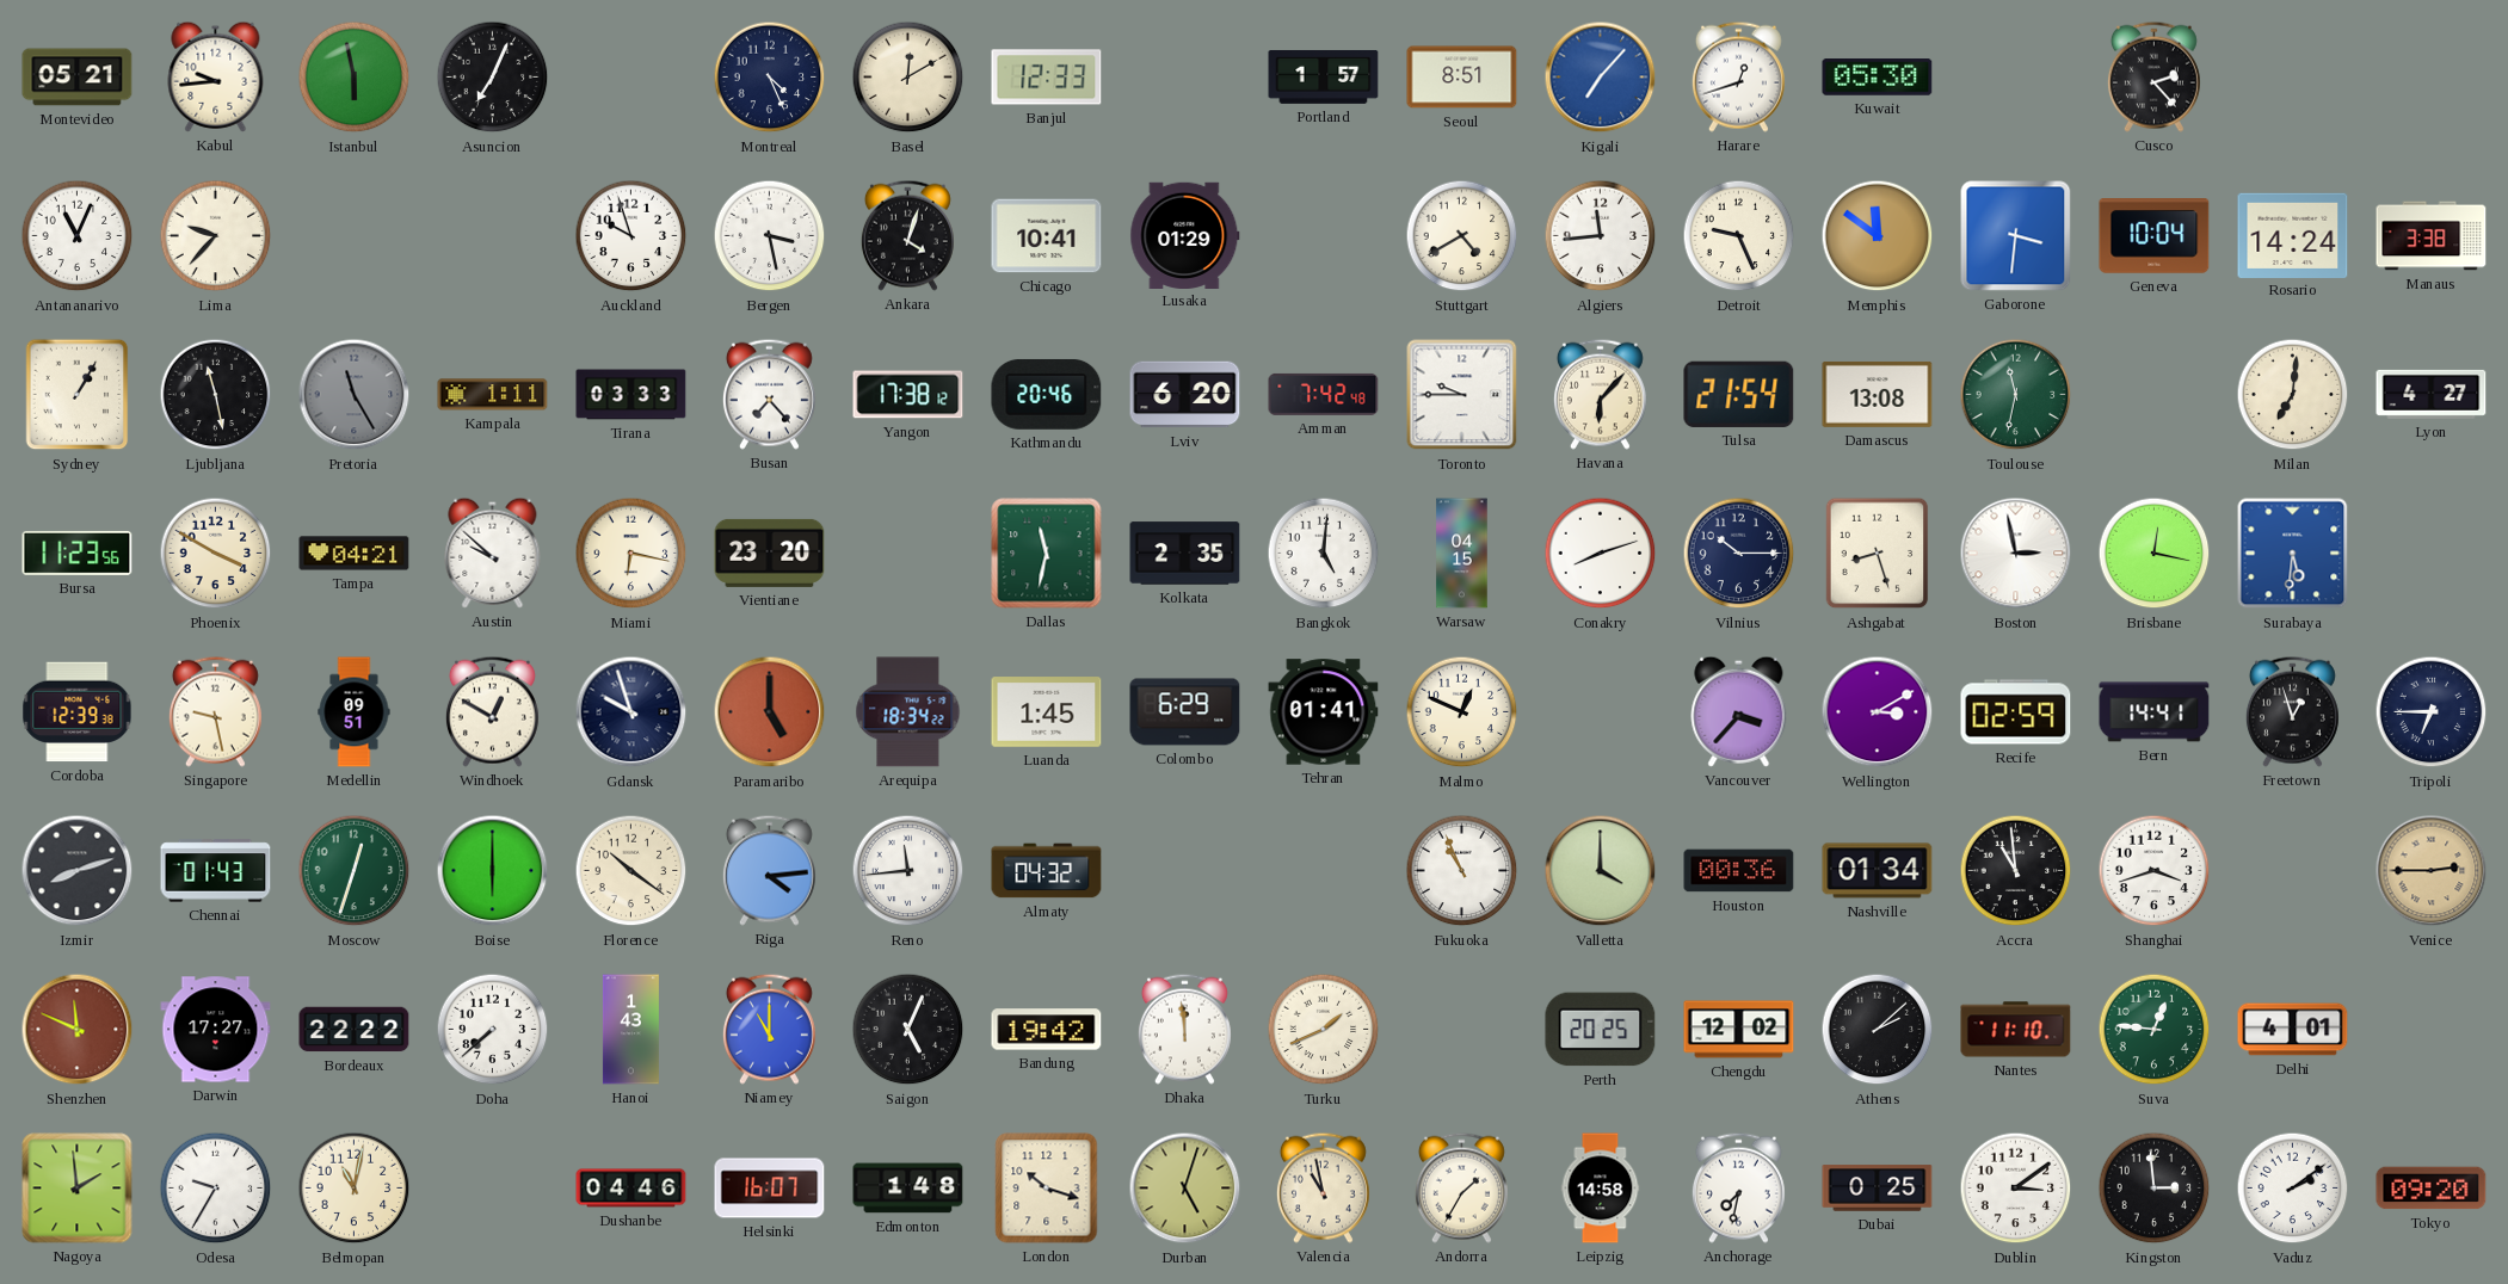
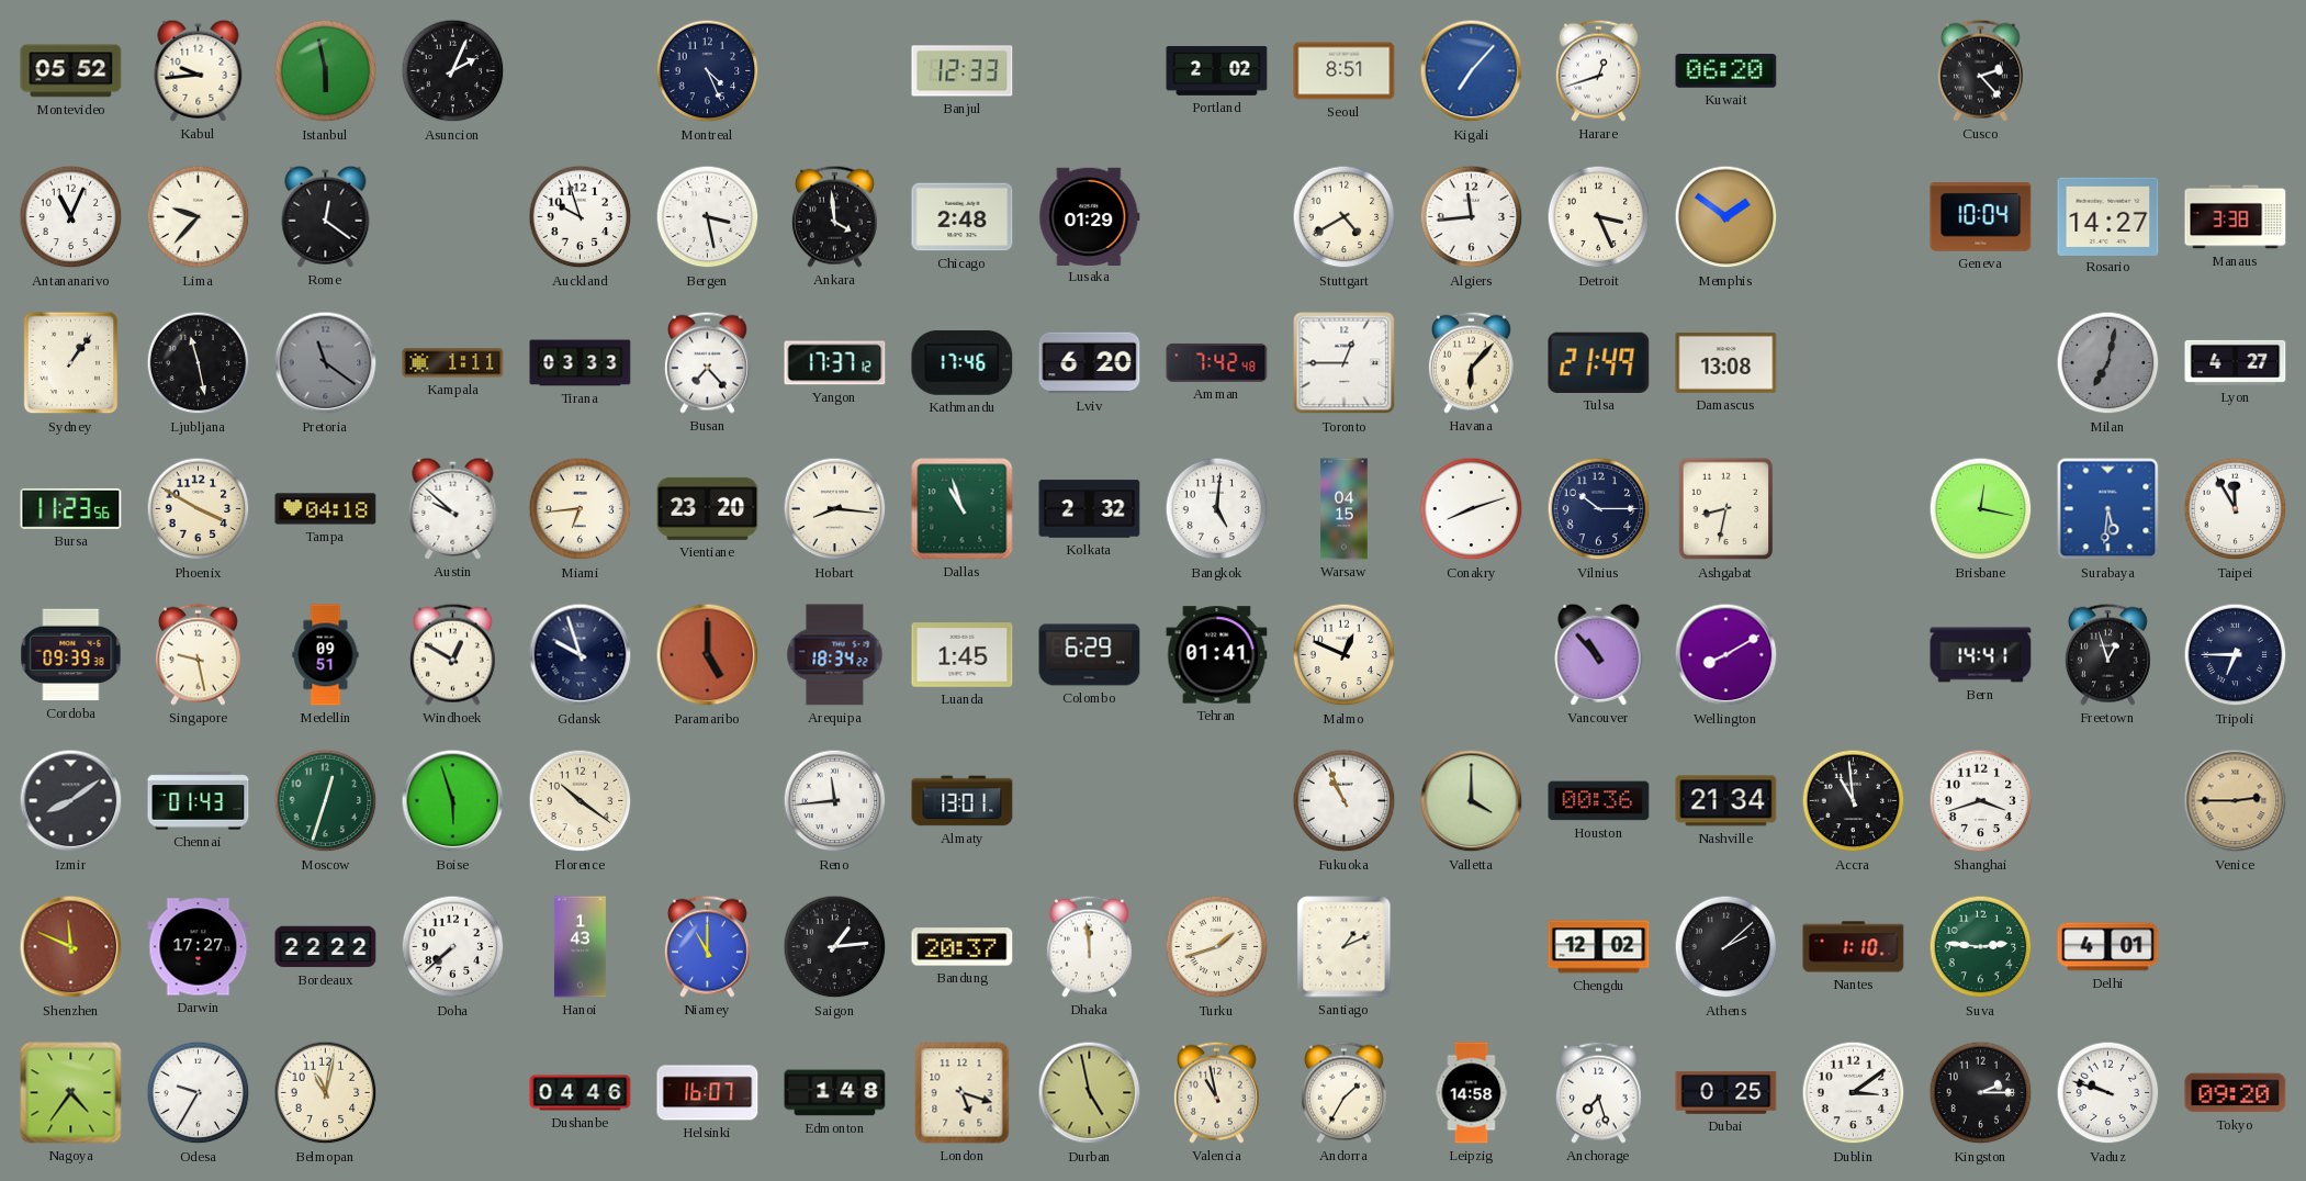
Montevideo: 05:21 -> 05:52
Asuncion: 7:04 -> 2:04
Basel: 12:10 -> none
Portland: 1:57 -> 2:02
Kuwait: 05:30 -> 06:20
Rome: none -> 12:21
Ankara: 4:03 -> 3:59
Chicago: 10:41 -> 2:48
Detroit: 9:26 -> 3:26
Memphis: 11:51 -> 1:51
Gaborone: 3:31 -> none
Rosario: 14:24 -> 14:27
Sydney: 1:05 -> 1:06
Pretoria: 11:25 -> 11:21
Yangon: 17:38 -> 17:37
Kathmandu: 20:46 -> 17:46
Toronto: 9:45 -> 12:45
Tulsa: 21:54 -> 21:49
Toulouse: 11:32 -> none
Milan: 7:01 -> 7:02
Milan dial: cream -> grey
Tampa: 04:21 -> 04:18
Miami: 6:17 -> 6:44
Hobart: none -> 8:16
Dallas: 11:32 -> 10:57
Kolkata: 2:35 -> 2:32
Ashgabat: 8:27 -> 8:32
Boston: 2:58 -> none
Taipei: none -> 11:55
Cordoba: 12:39 -> 09:39
Vancouver: 3:37 -> 10:53
Wellington: 3:10 -> 8:10
Recife: 02:59 -> none
Izmir: 8:12 -> 8:09
Boise: 6:00 -> 5:57
Riga: 4:14 -> none
Almaty: 04:32 -> 13:01
Nashville: 01:34 -> 21:34
Saigon: 5:04 -> 1:14
Bandung: 19:42 -> 20:37
Turku: 1:41 -> 1:42
Santiago: none -> 1:11
Perth: 20:25 -> none
Nantes: 11:10 -> 1:10
Suva: 12:46 -> 2:46
Nagoya: 1:59 -> 4:36
London: 10:18 -> 5:18
Durban: 5:03 -> 4:58
Anchorage: 7:32 -> 7:27
Kingston: 2:59 -> 2:15
Vaduz: 2:09 -> 9:48
